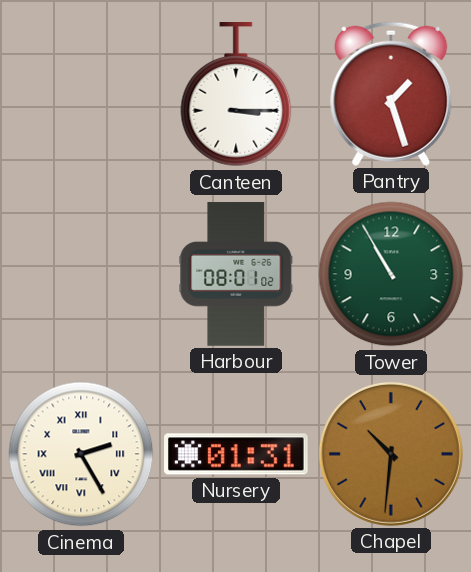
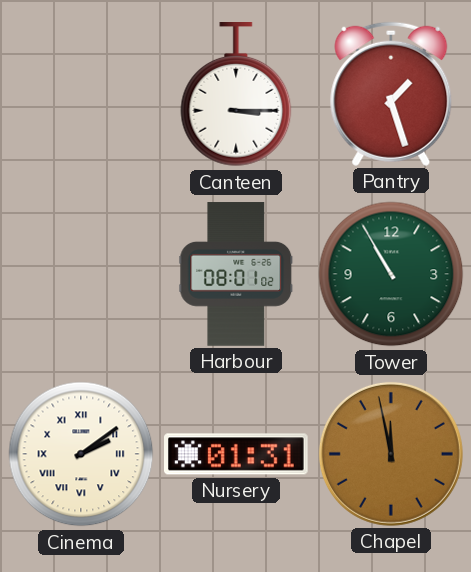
Cinema: 2:25 -> 2:09
Chapel: 10:31 -> 11:58
